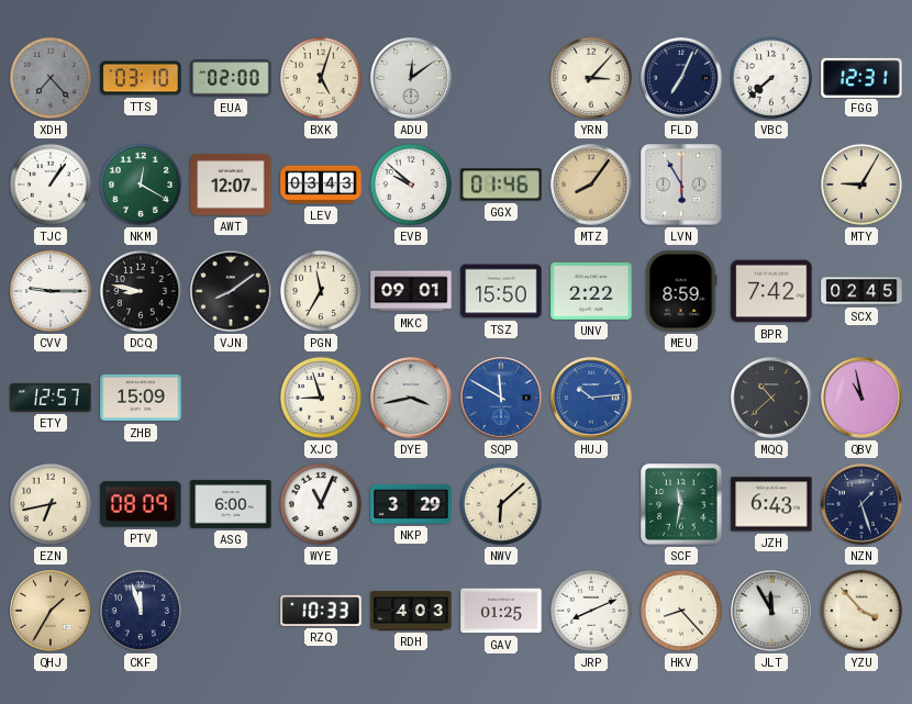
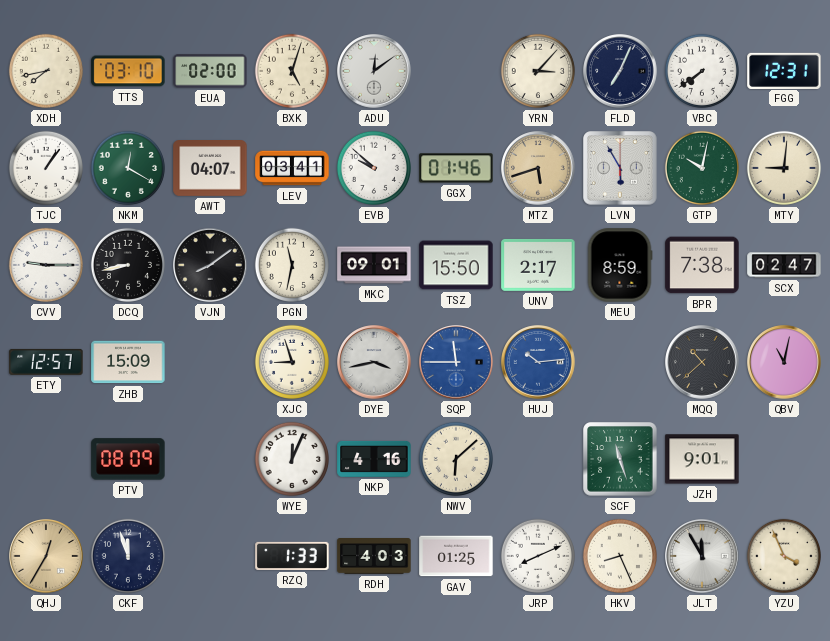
XDH: 7:23 -> 7:43
XDH dial: grey -> cream
VBC: 7:38 -> 7:39
AWT: 12:07 -> 04:07
LEV: 03:43 -> 03:41
MTZ: 8:06 -> 5:42
GTP: none -> 10:02
MTY: 9:05 -> 9:01
DCQ: 8:47 -> 8:43
PGN: 11:35 -> 11:32
UNV: 2:22 -> 2:17
BPR: 7:42 -> 7:38
SCX: 02:45 -> 02:47
SQP: 11:50 -> 11:45
QBV: 10:58 -> 11:02
EZN: 6:43 -> none
ASG: 6:00 -> none
WYE: 11:04 -> 12:04
NKP: 3:29 -> 4:16
SCF: 11:32 -> 11:27
JZH: 6:43 -> 9:01
NZN: 1:27 -> none
QHJ: 1:35 -> 12:35
RZQ: 10:33 -> 1:33
HKV: 8:23 -> 8:26
YZU: 3:53 -> 3:56
